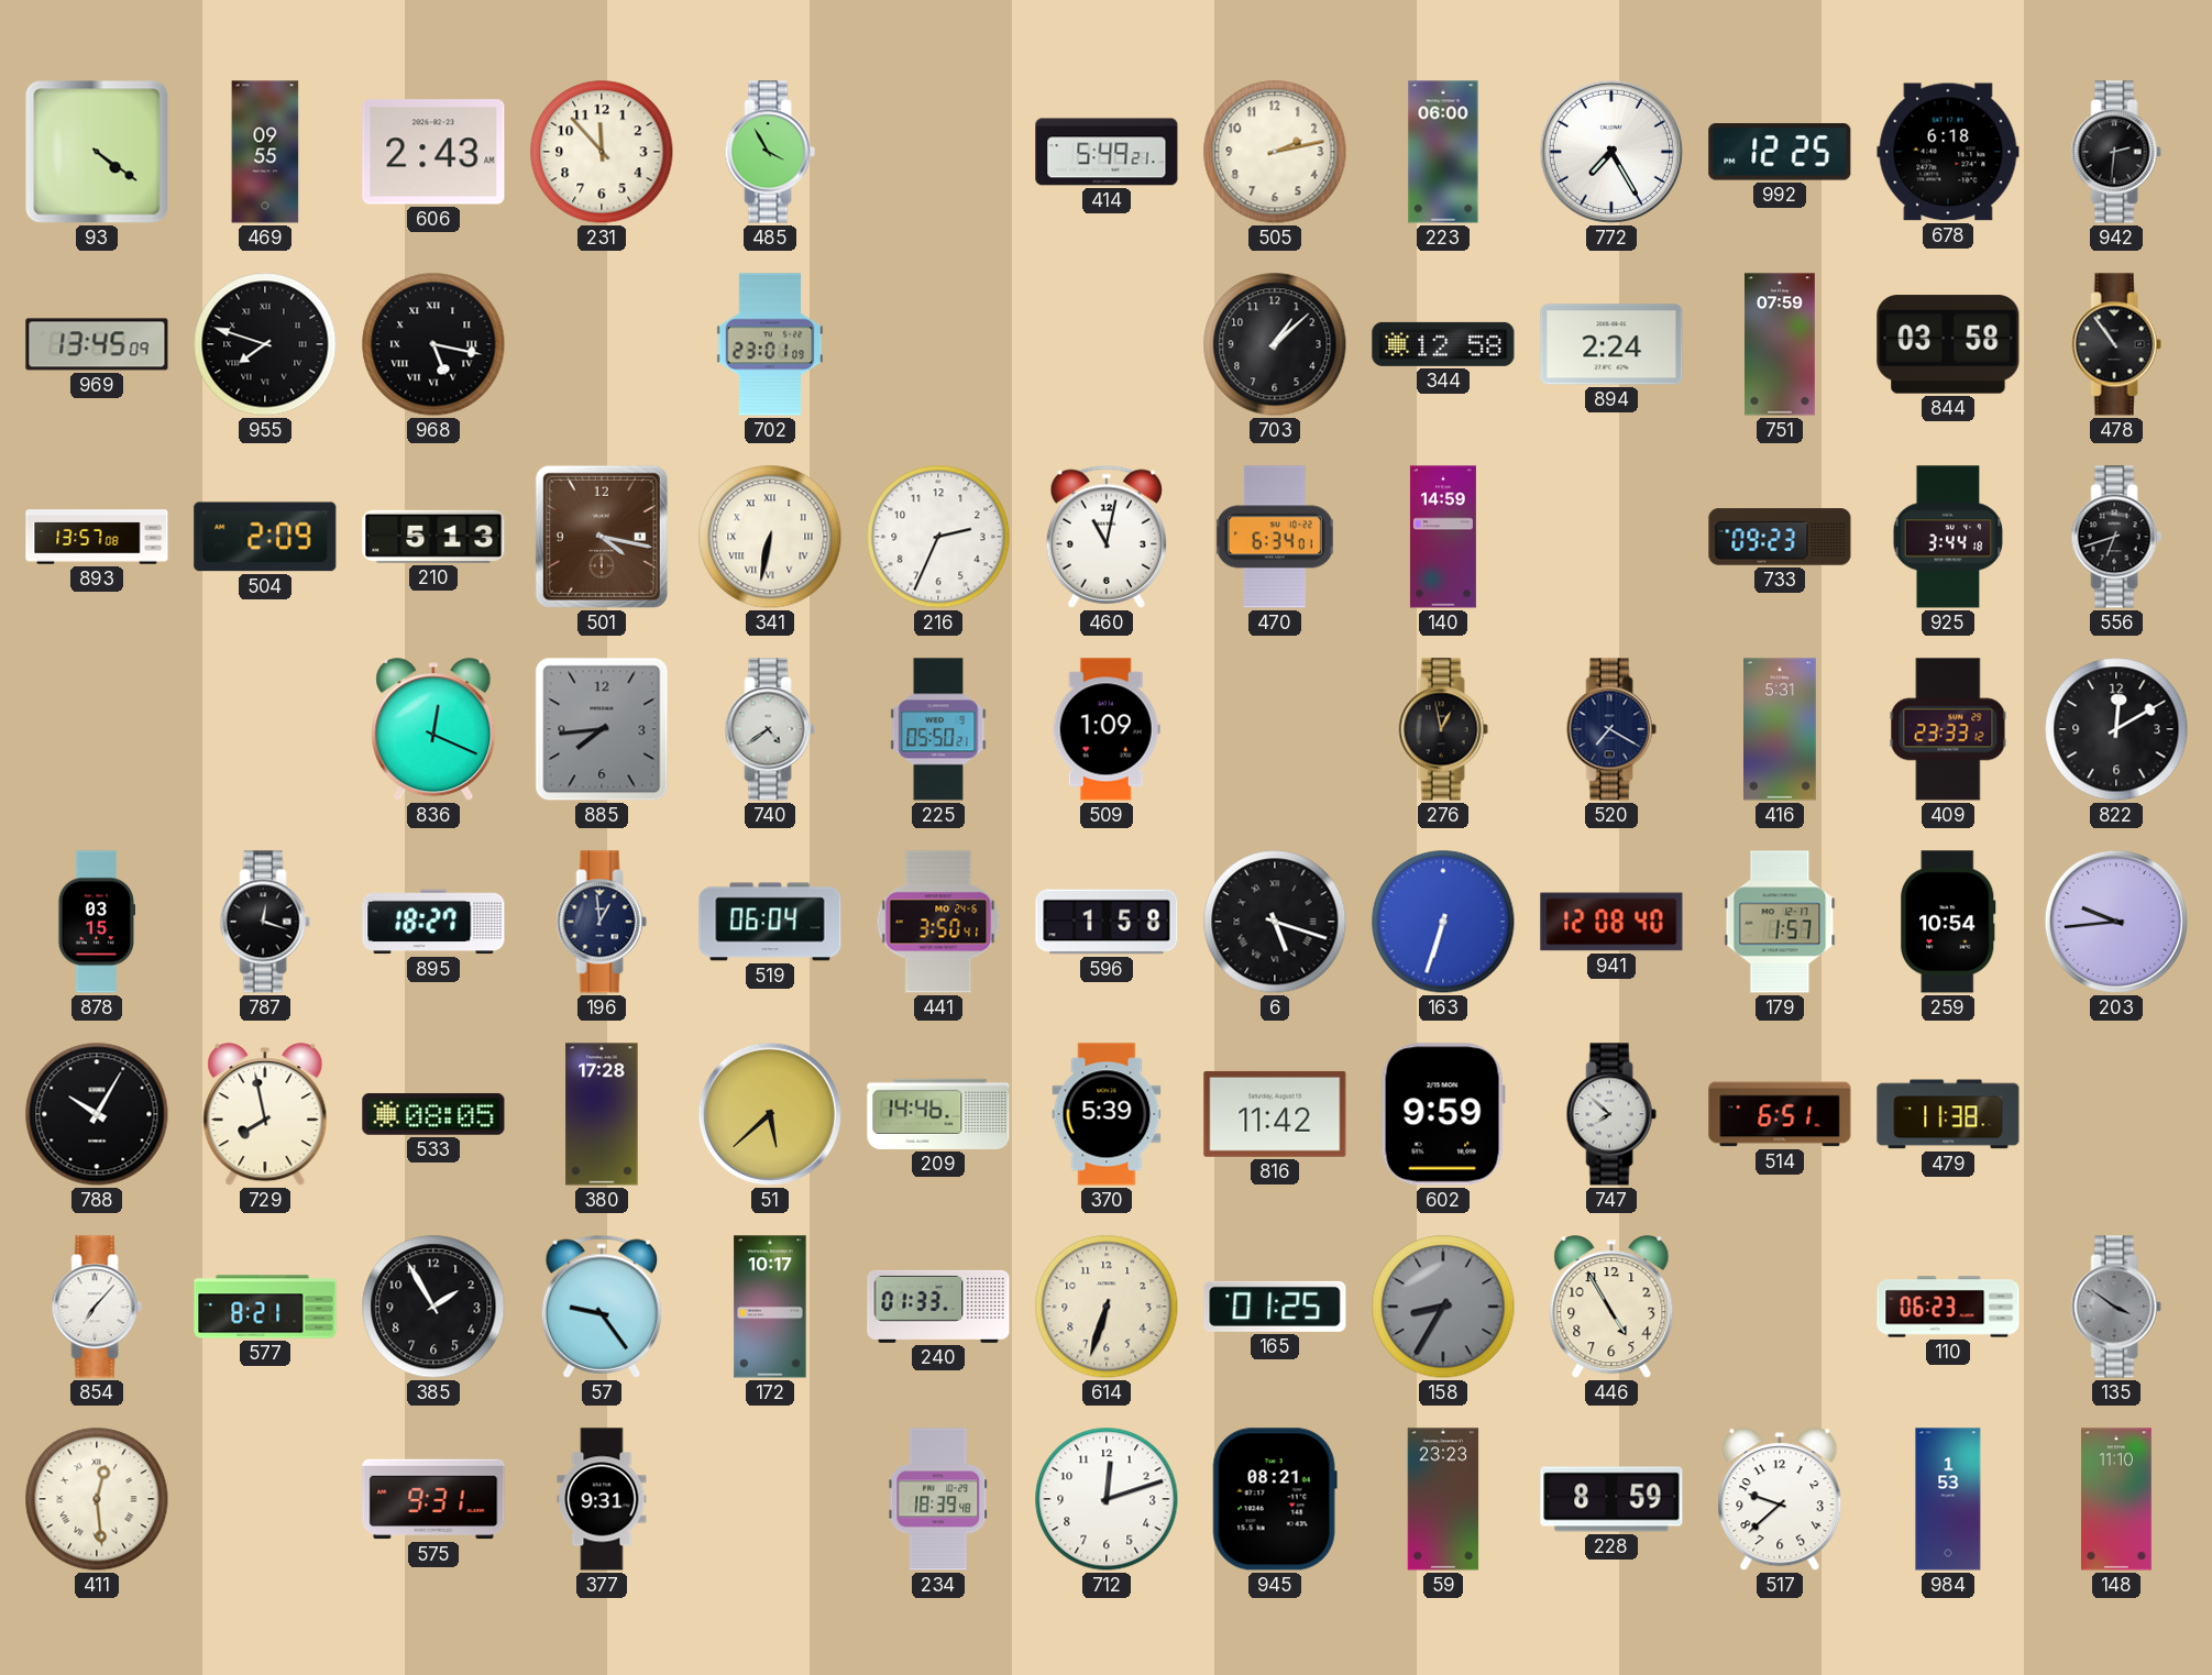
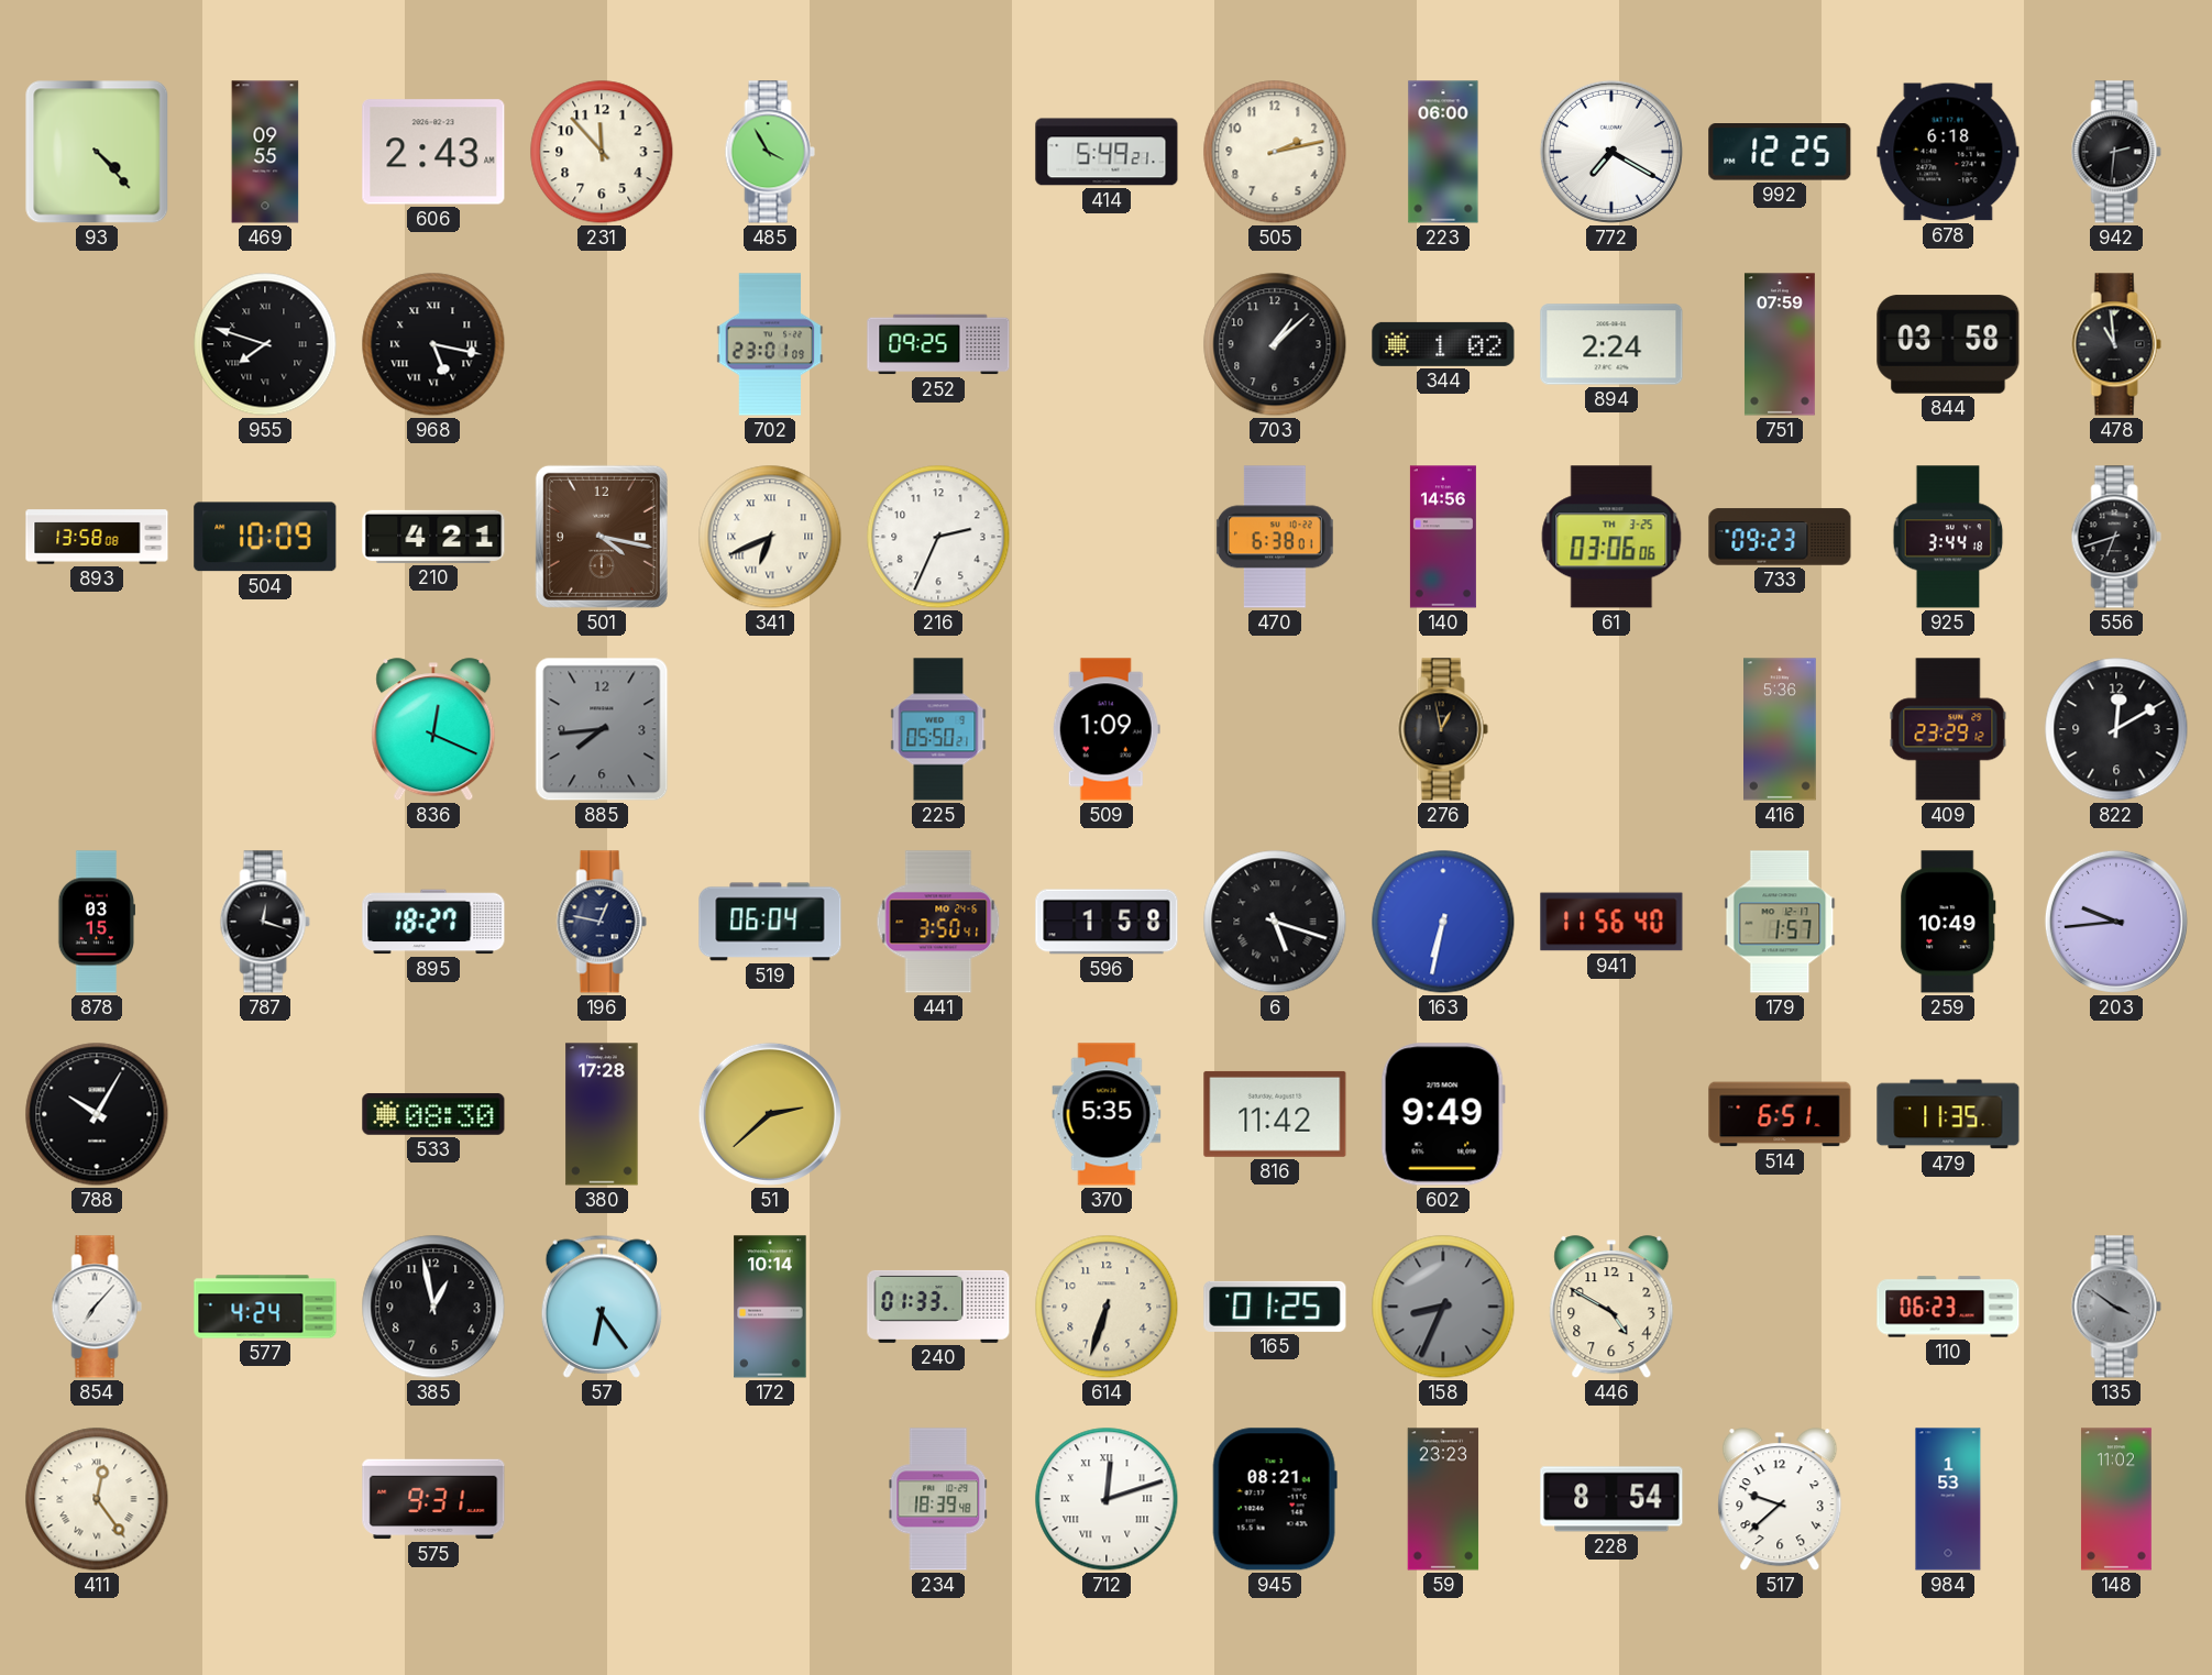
93: 4:21 -> 4:23
772: 7:25 -> 7:20
969: 13:45 -> none
252: none -> 09:25
344: 12:58 -> 1:02
478: 10:54 -> 10:59
893: 13:57 -> 13:58
504: 2:09 -> 10:09
210: 5:13 -> 4:21
341: 6:32 -> 6:41
460: 11:02 -> none
470: 6:34 -> 6:38
140: 14:59 -> 14:56
61: none -> 03:06
740: 4:39 -> none
520: 7:20 -> none
416: 5:31 -> 5:36
409: 23:33 -> 23:29
196: 12:59 -> 12:47
163: 6:33 -> 6:32
941: 12:08 -> 11:56
259: 10:54 -> 10:49
729: 7:58 -> none
533: 08:05 -> 08:30
51: 5:38 -> 2:38
209: 14:46 -> none
370: 5:39 -> 5:35
602: 9:59 -> 9:49
747: 7:52 -> none
479: 11:38 -> 11:35
577: 8:21 -> 4:24
385: 1:55 -> 12:58
57: 9:24 -> 6:24
172: 10:17 -> 10:14
158: 8:35 -> 8:34
446: 4:55 -> 4:50
411: 12:29 -> 12:24
377: 9:31 -> none
712 numerals: Arabic -> Roman
228: 8:59 -> 8:54
148: 11:10 -> 11:02
